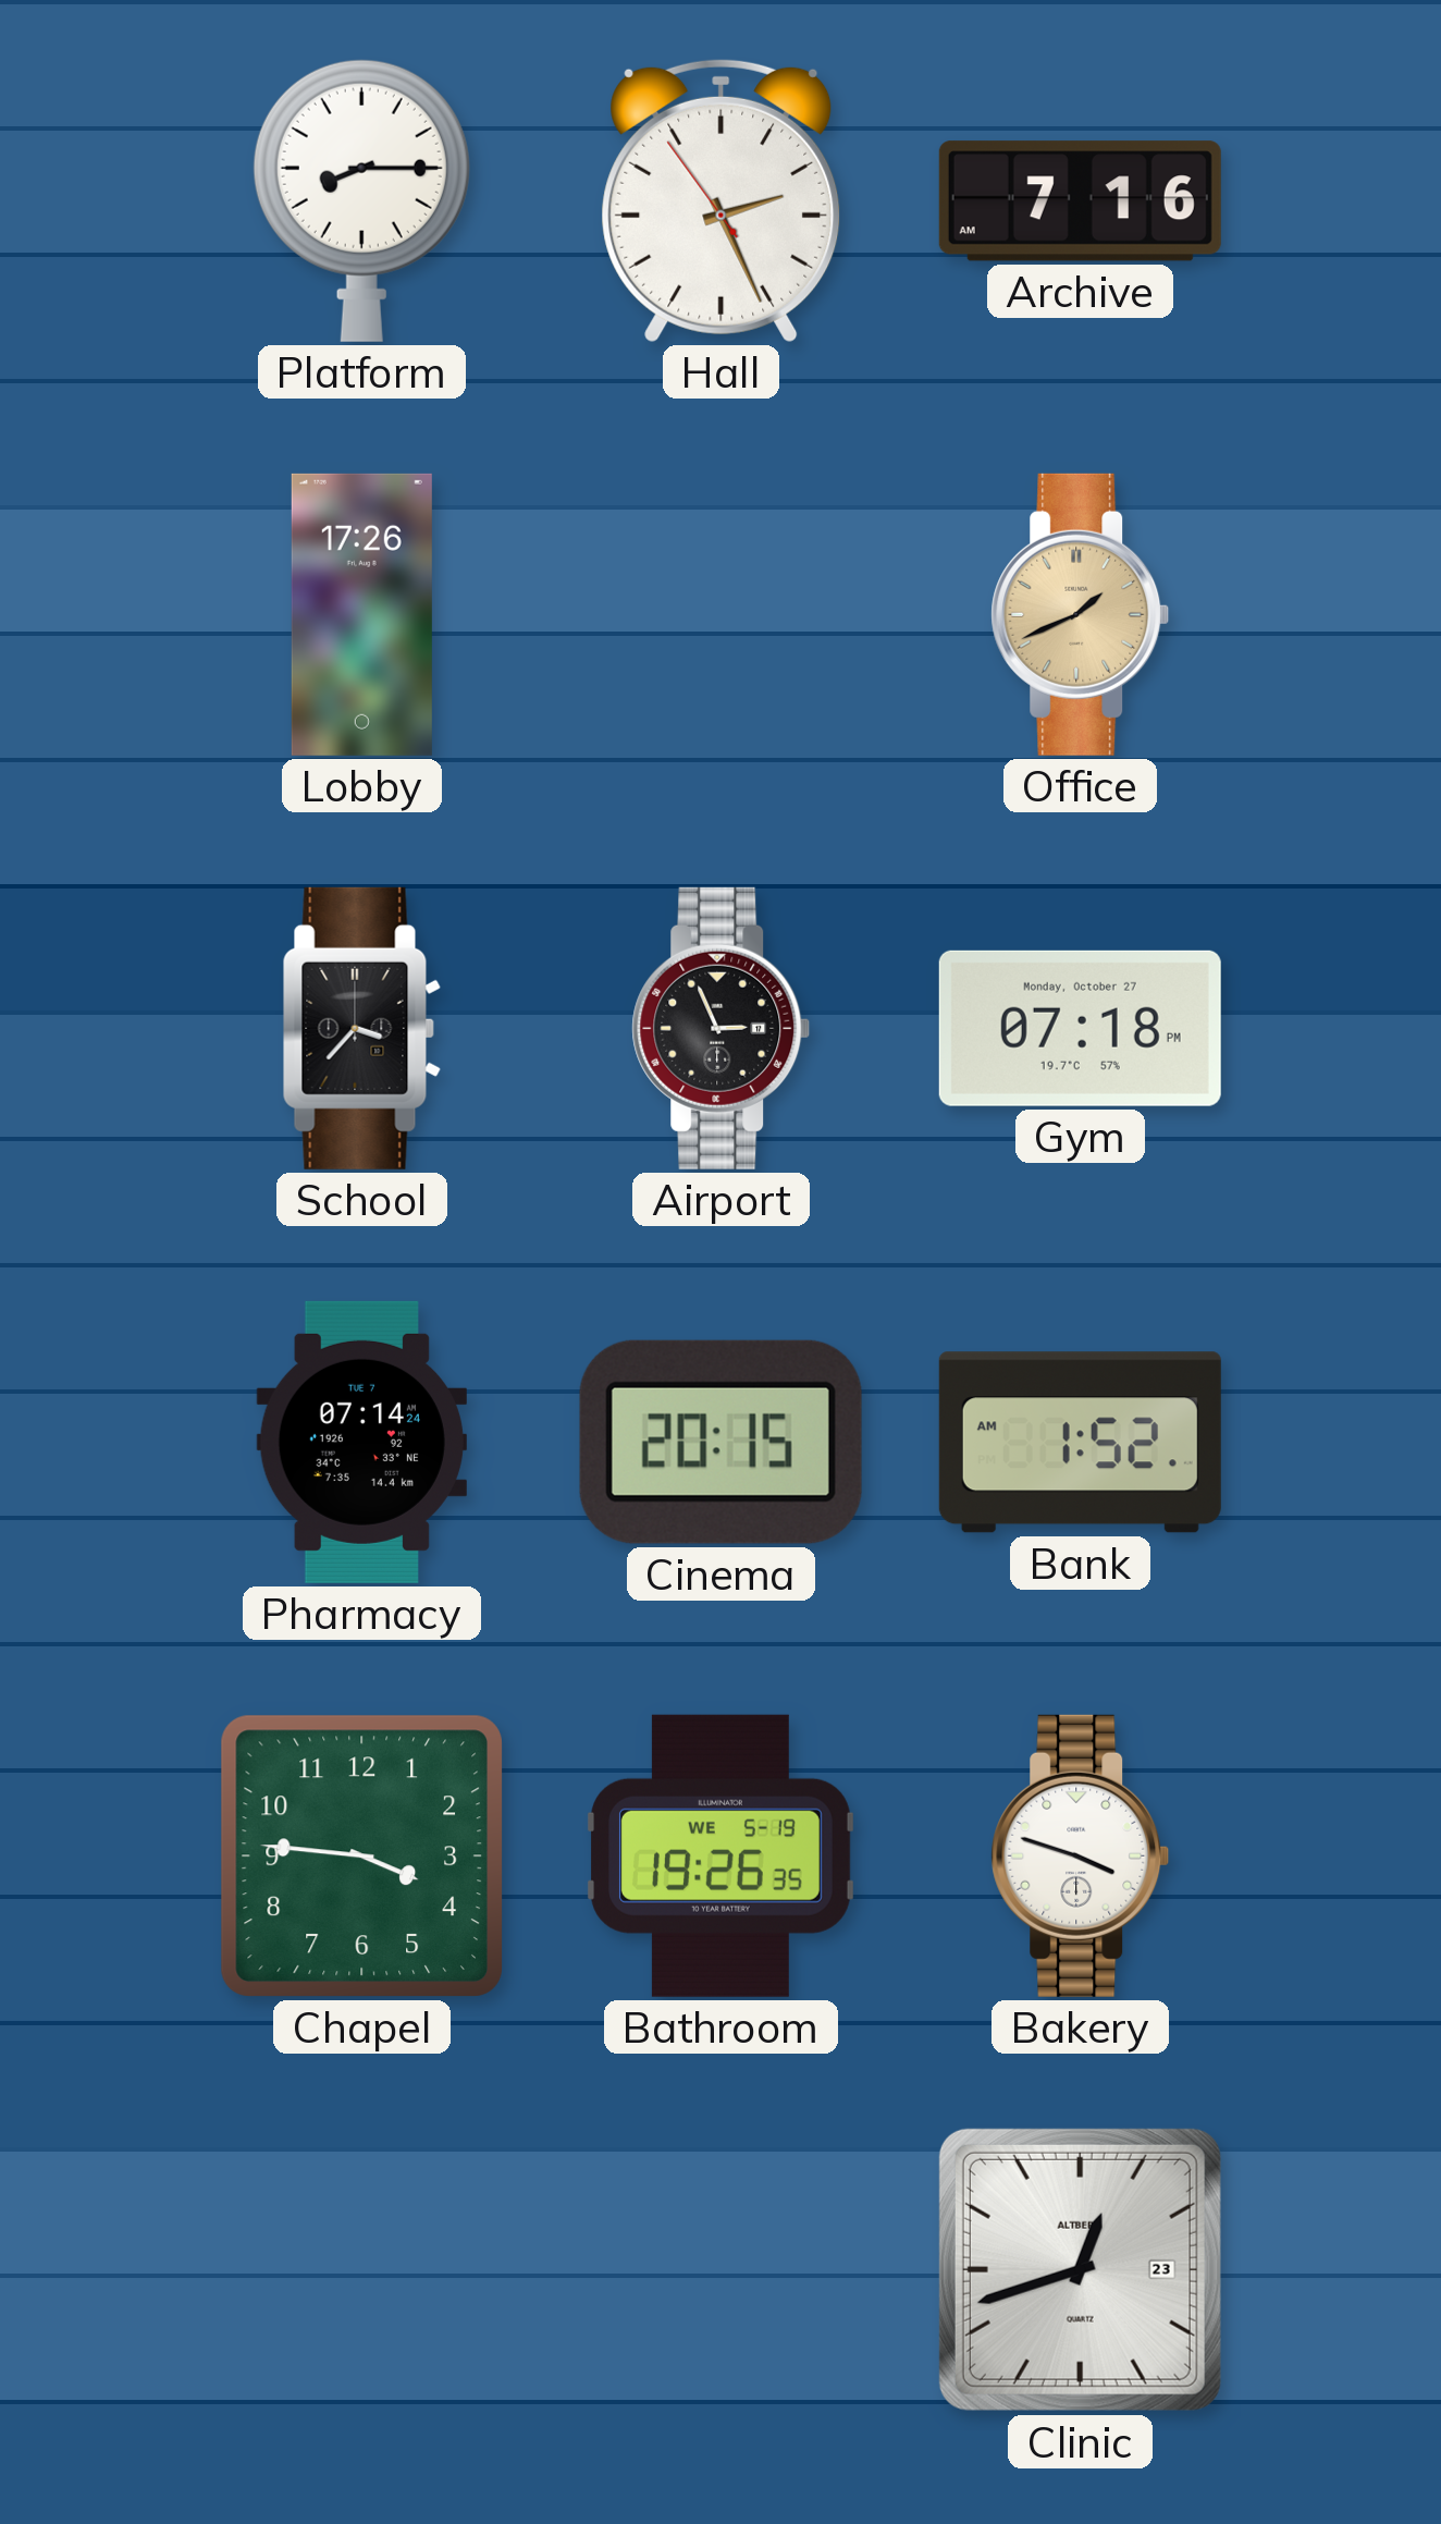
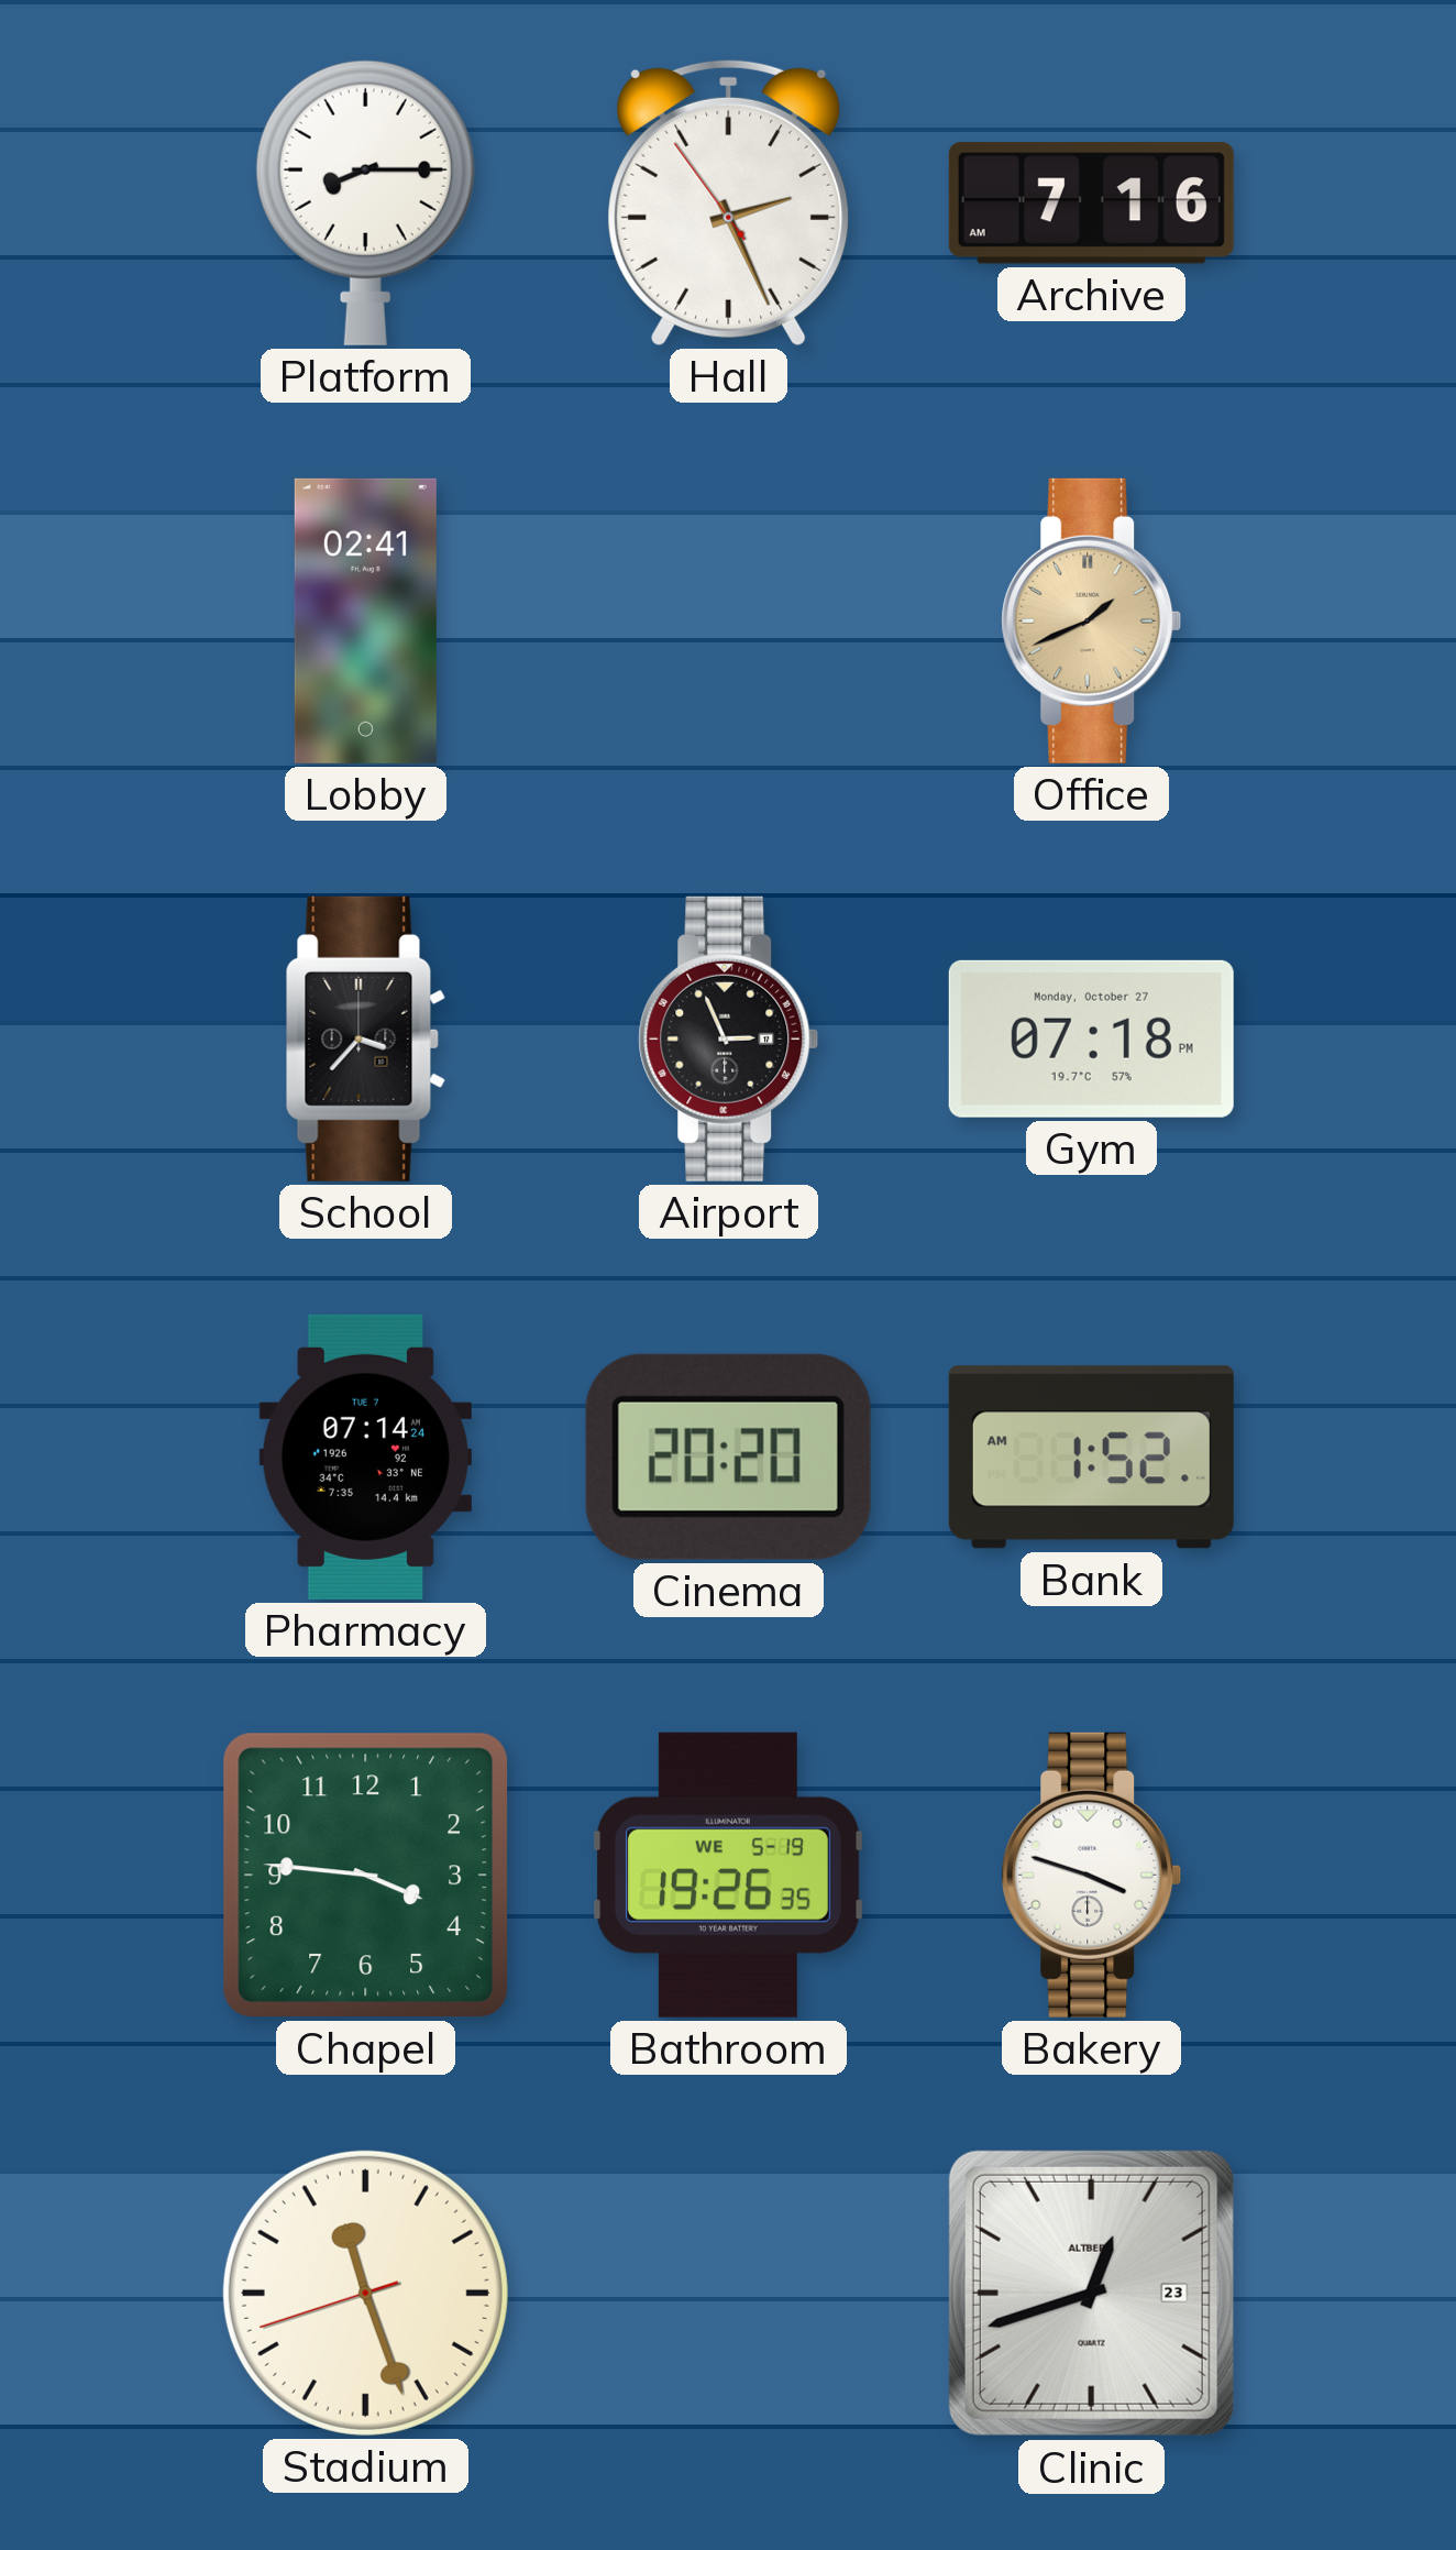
Lobby: 17:26 -> 02:41
Cinema: 20:15 -> 20:20
Stadium: none -> 11:26
